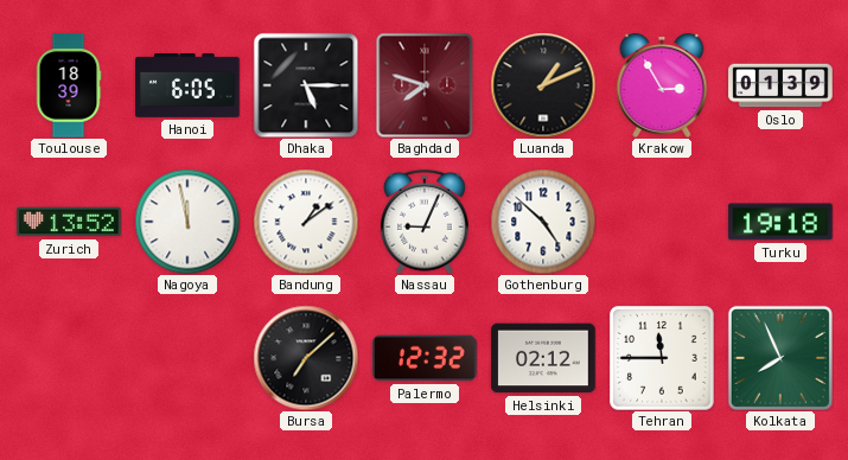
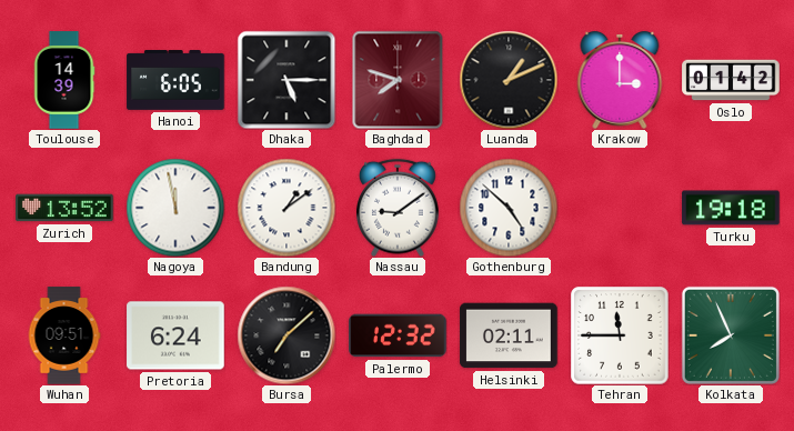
Toulouse: 18:39 -> 14:39
Krakow: 2:55 -> 3:00
Oslo: 01:39 -> 01:42
Nassau: 9:04 -> 9:09
Wuhan: none -> 09:51
Pretoria: none -> 6:24
Helsinki: 02:12 -> 02:11
